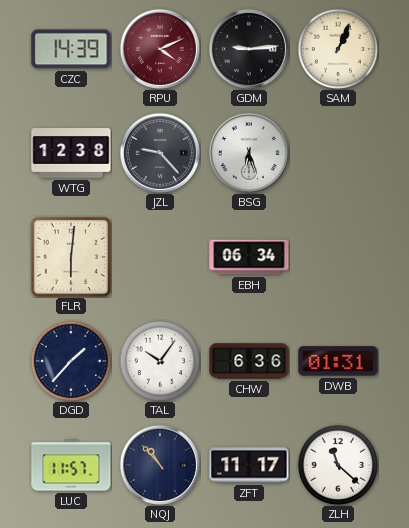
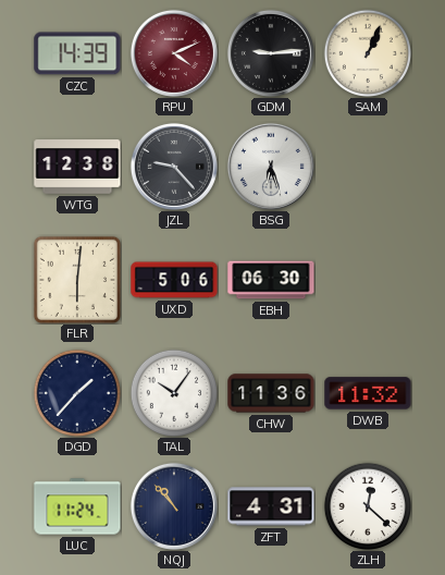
UXD: none -> 5:06
EBH: 06:34 -> 06:30
CHW: 6:36 -> 11:36
DWB: 01:31 -> 11:32
LUC: 11:57 -> 11:24
ZFT: 11:17 -> 4:31
ZLH: 11:22 -> 12:22
